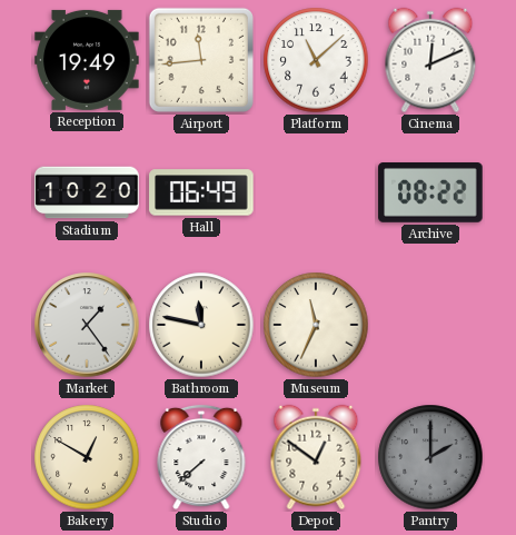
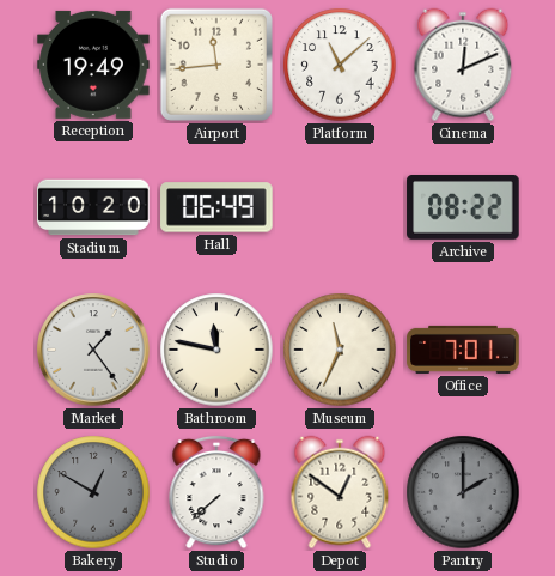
Office: none -> 7:01
Bakery dial: cream -> grey
